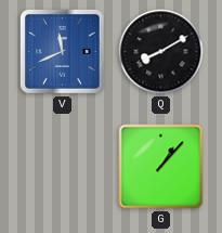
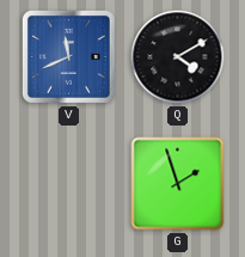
Q: 8:10 -> 4:10
G: 1:07 -> 1:57
